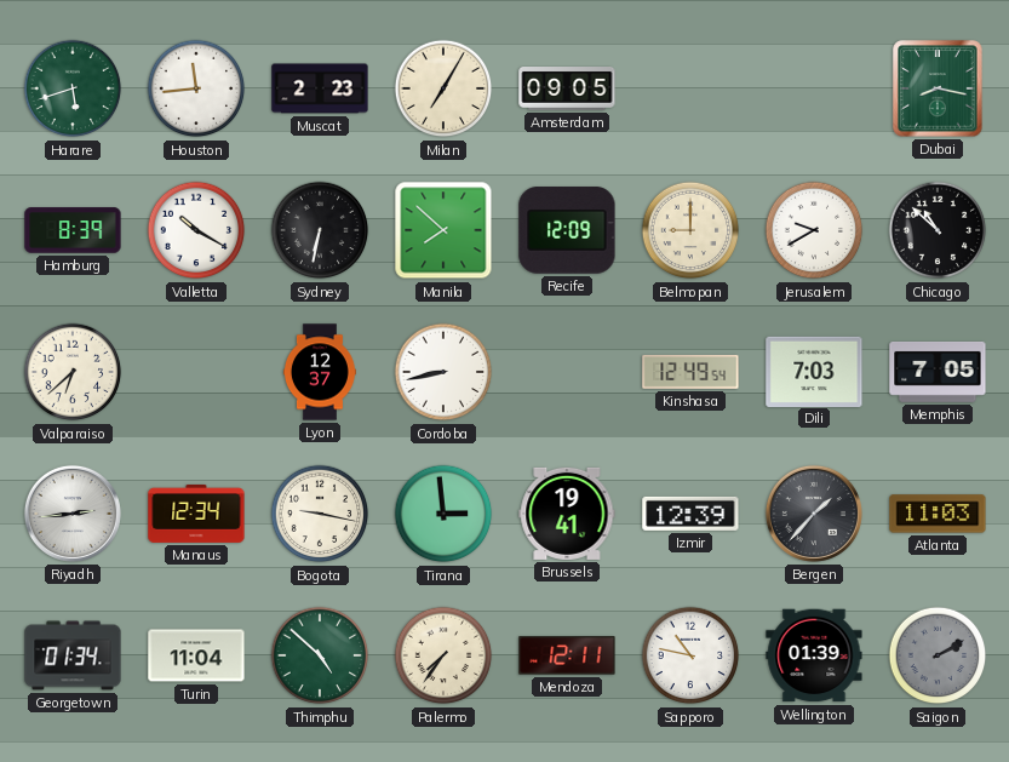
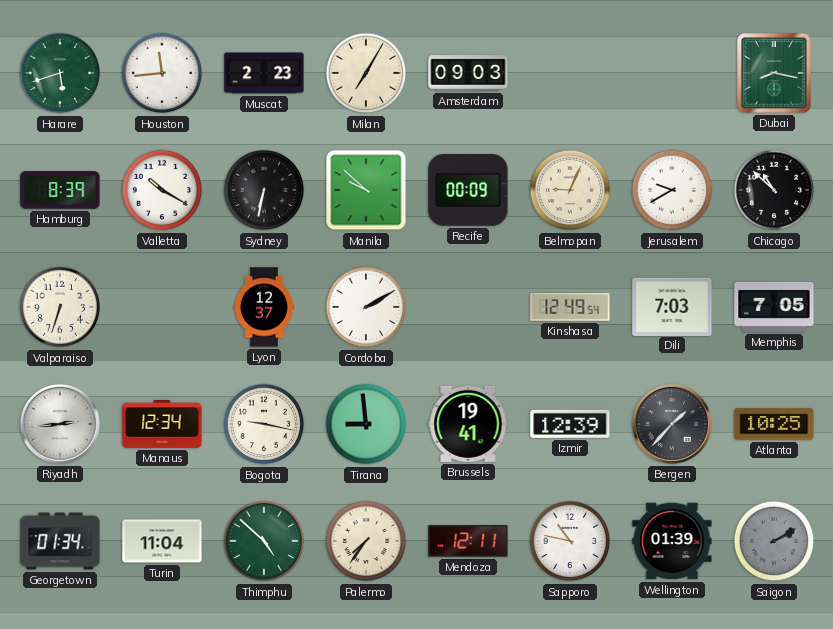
Amsterdam: 09:05 -> 09:03
Manila: 7:52 -> 9:52
Recife: 12:09 -> 00:09
Belmopan: 9:00 -> 9:04
Valparaiso: 6:38 -> 6:33
Cordoba: 8:43 -> 2:10
Tirana: 2:59 -> 8:59
Atlanta: 11:03 -> 10:25
